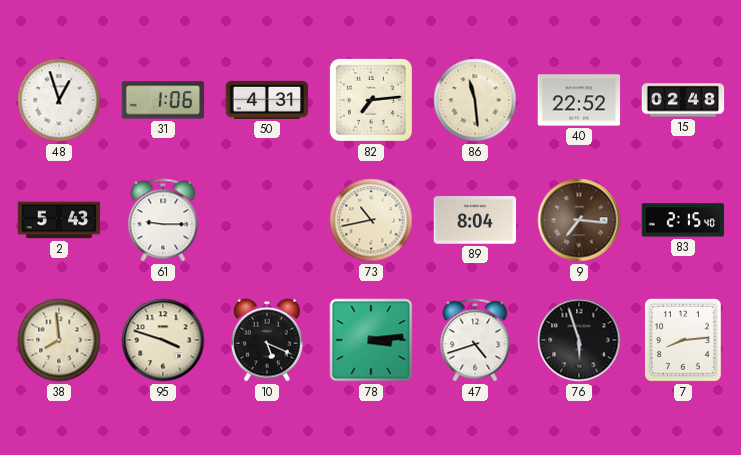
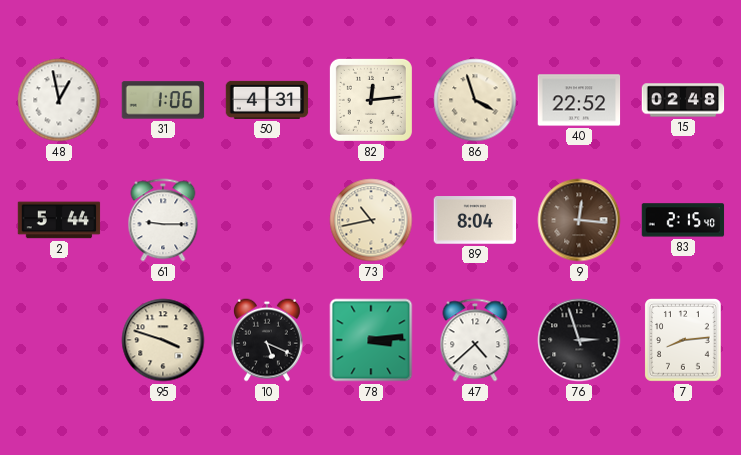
48: 12:57 -> 12:58
82: 7:14 -> 12:14
86: 11:29 -> 3:57
2: 5:43 -> 5:44
9: 7:16 -> 12:16
38: 7:59 -> none
47: 4:42 -> 4:38
76: 5:57 -> 2:57
